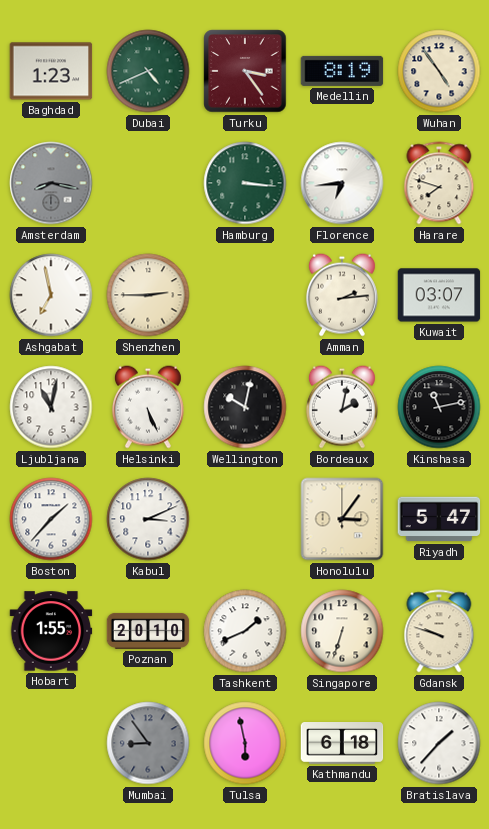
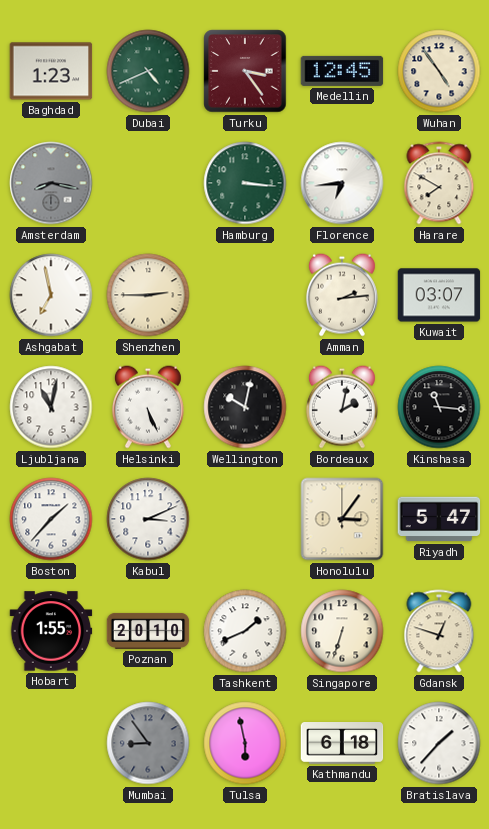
Medellin: 8:19 -> 12:45
Harare: 7:48 -> 7:50
Kinshasa: 11:13 -> 11:16
Gdansk: 9:48 -> 12:48
